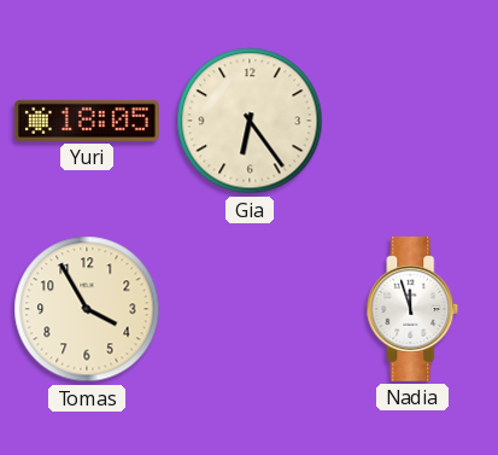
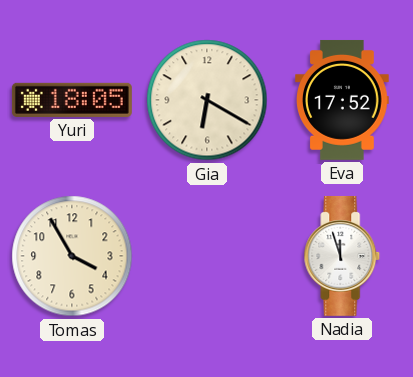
Gia: 6:24 -> 6:20
Eva: none -> 17:52
